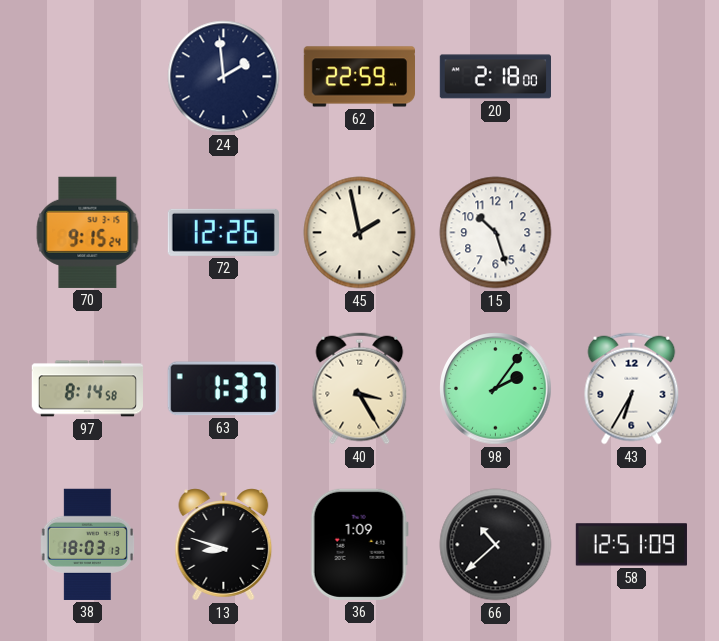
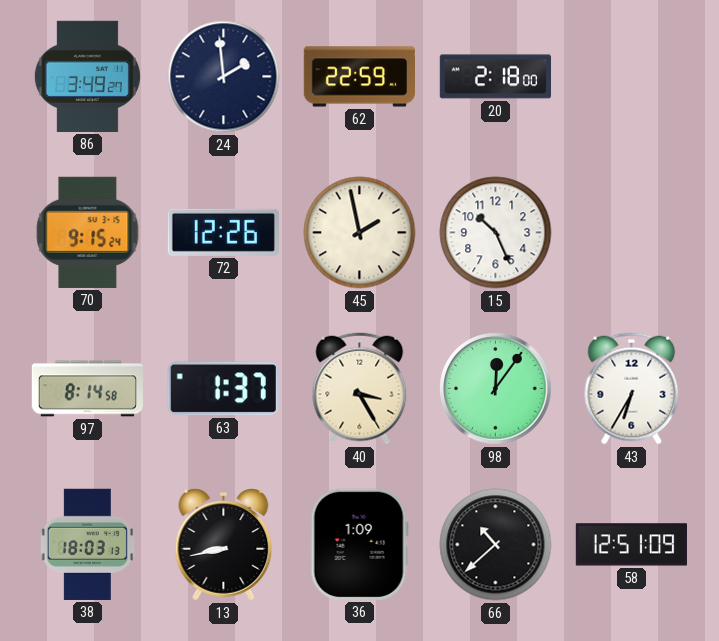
86: none -> 3:49
15: 10:27 -> 10:26
98: 2:06 -> 12:06
13: 8:48 -> 8:43
